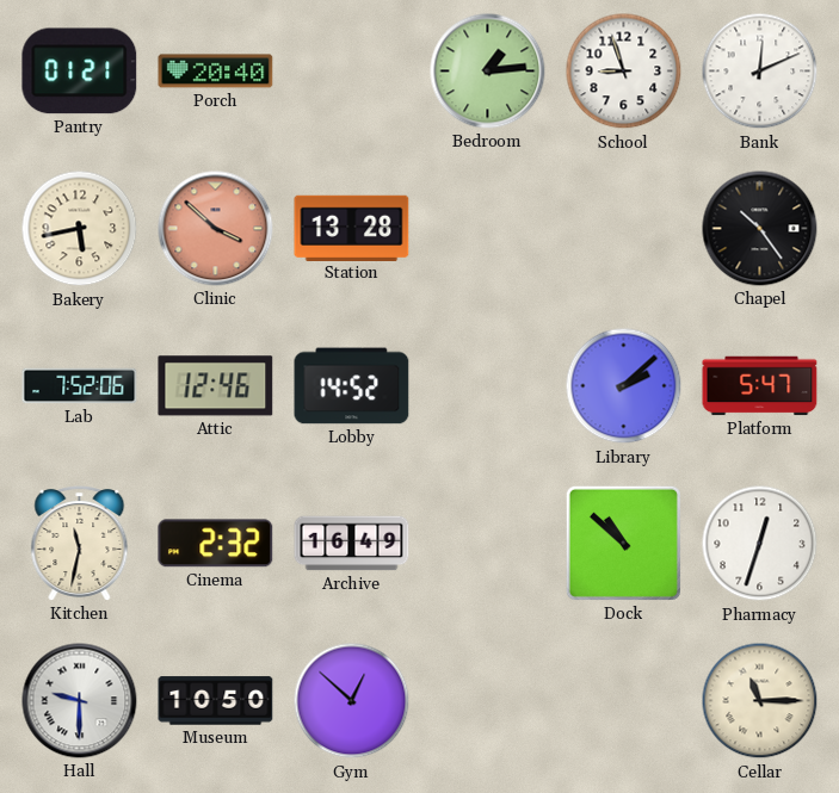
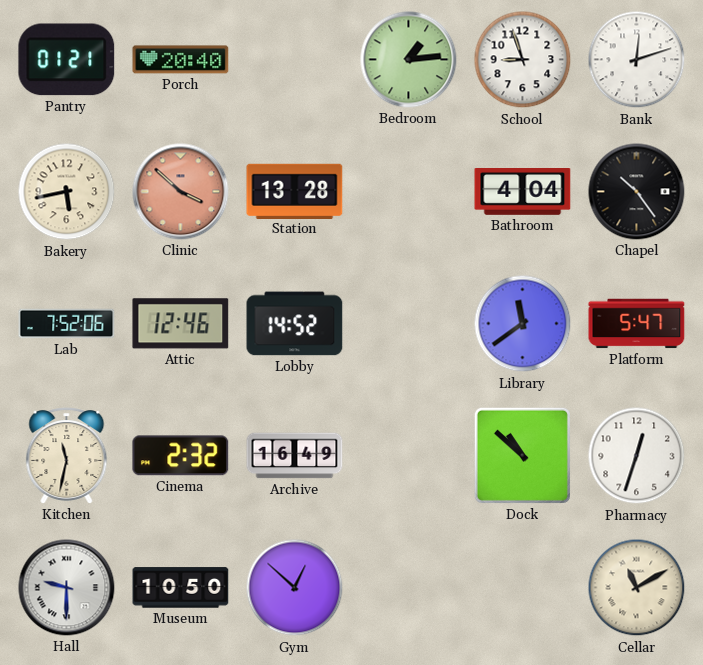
Bank: 12:11 -> 12:12
Bathroom: none -> 4:04
Library: 2:08 -> 11:39
Cellar: 11:15 -> 11:10
